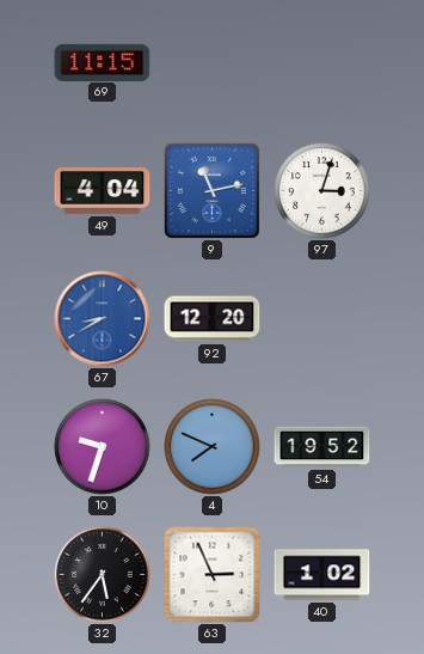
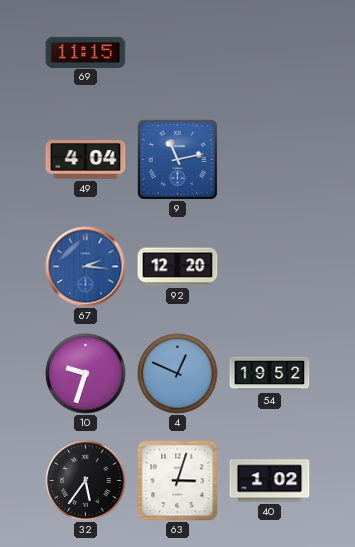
97: 3:03 -> none
67: 8:40 -> 2:16
4: 7:49 -> 12:49
63: 2:56 -> 3:03
